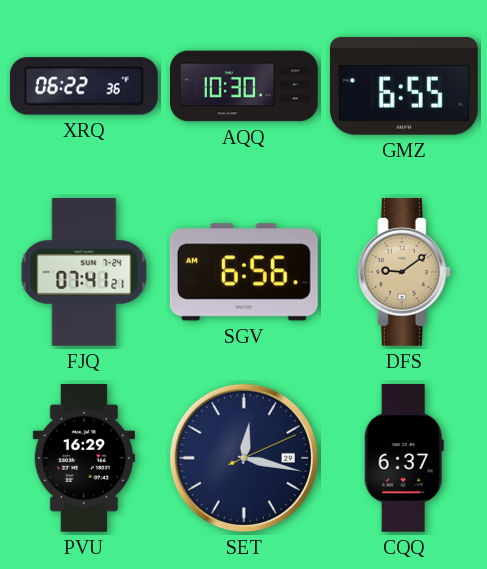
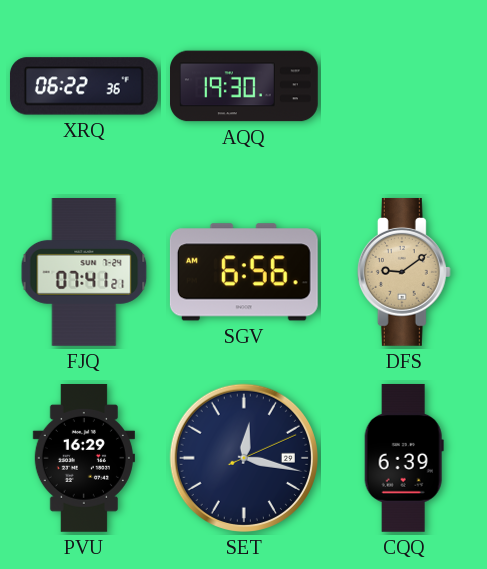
AQQ: 10:30 -> 19:30
GMZ: 6:55 -> none
CQQ: 6:37 -> 6:39
